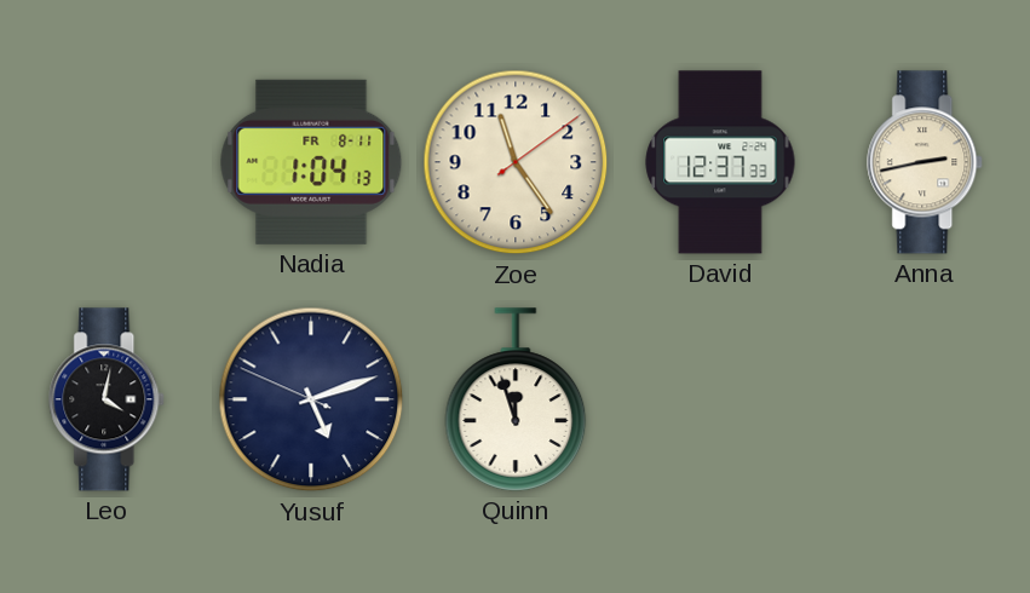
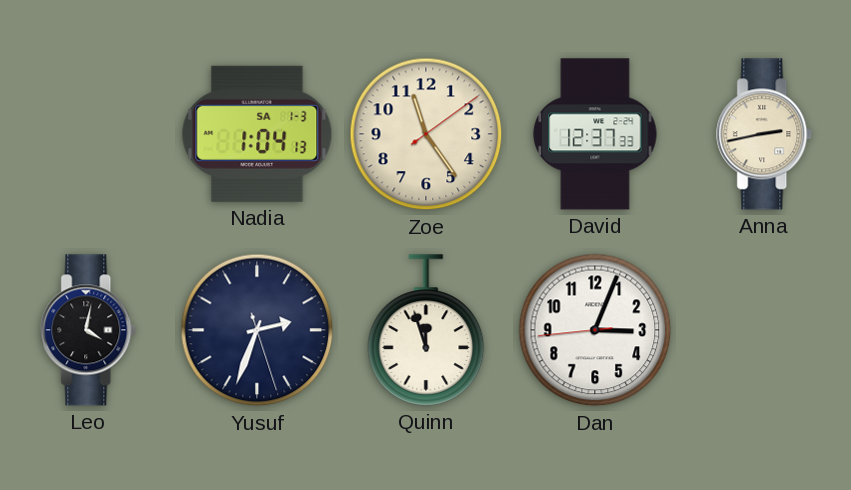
Nadia date: FR 8-11 -> SA 1-3
Yusuf: 5:11 -> 2:33
Dan: none -> 3:03
